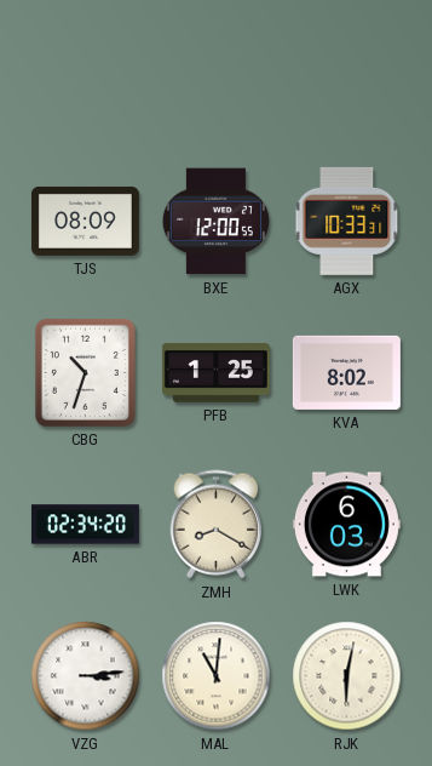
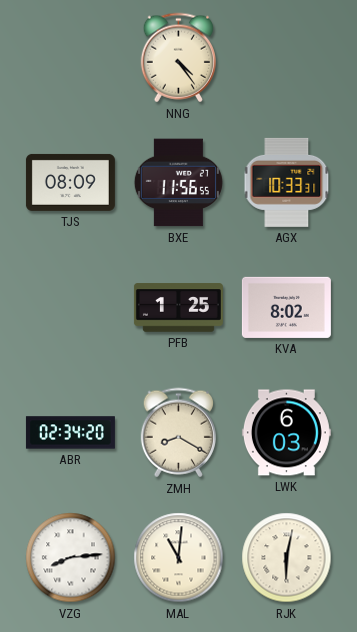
NNG: none -> 4:24
BXE: 12:00 -> 11:56
CBG: 10:33 -> none
VZG: 3:14 -> 8:14
